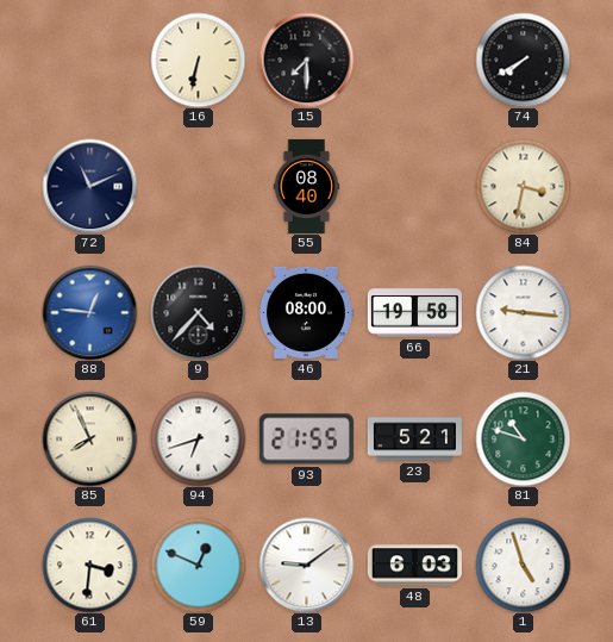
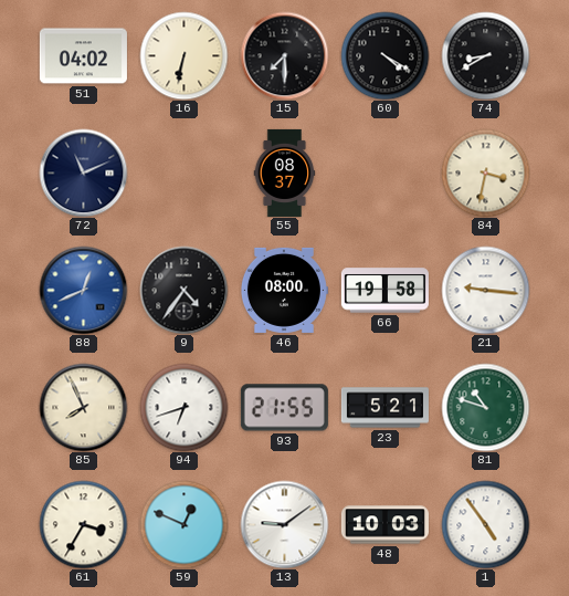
51: none -> 04:02
60: none -> 4:20
74: 7:40 -> 8:40
55: 08:40 -> 08:37
88: 12:46 -> 12:41
9: 4:37 -> 4:36
61: 3:31 -> 3:35
48: 6:03 -> 10:03
1: 4:57 -> 4:54
